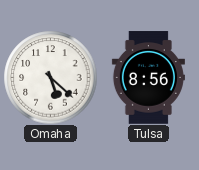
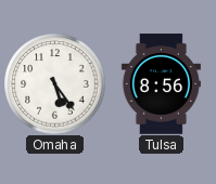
Omaha: 5:22 -> 5:24
